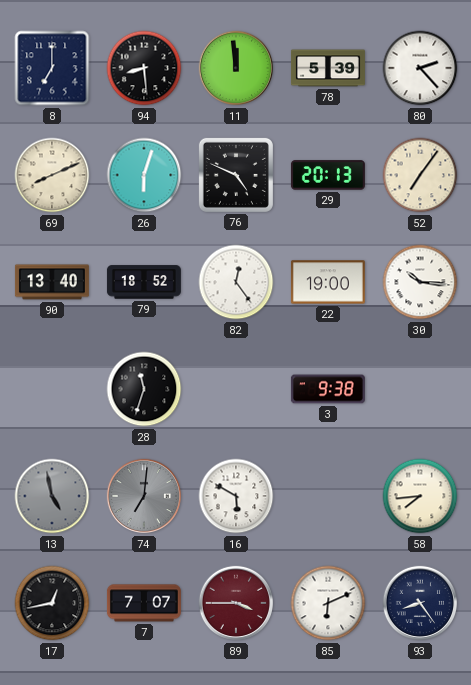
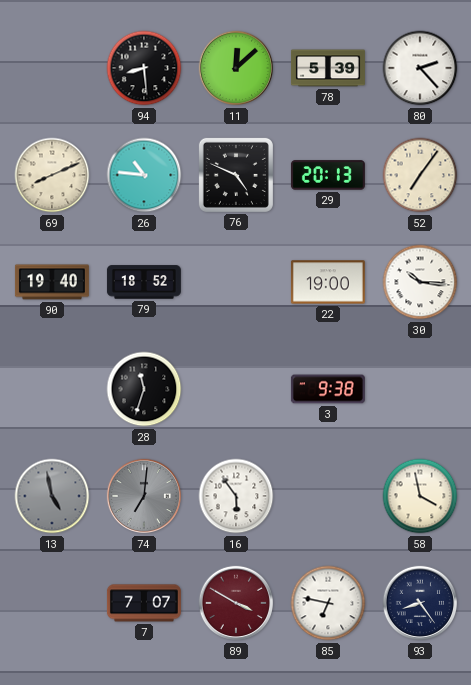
8: 7:00 -> none
11: 11:59 -> 12:08
26: 6:03 -> 10:46
90: 13:40 -> 19:40
82: 12:24 -> none
16: 5:50 -> 5:54
58: 7:44 -> 3:58
17: 12:43 -> none
89: 3:45 -> 3:50
85: 6:11 -> 6:47
